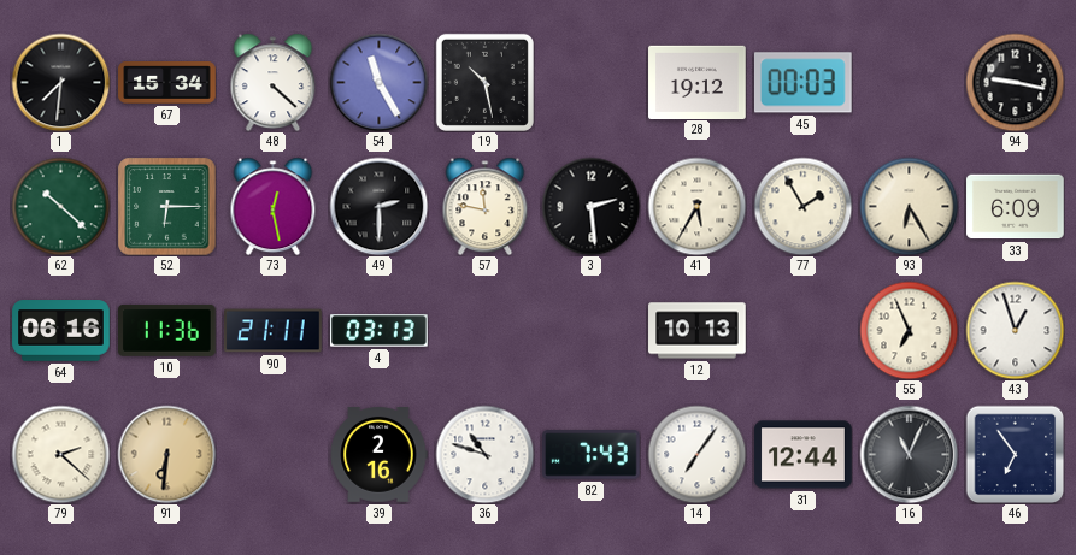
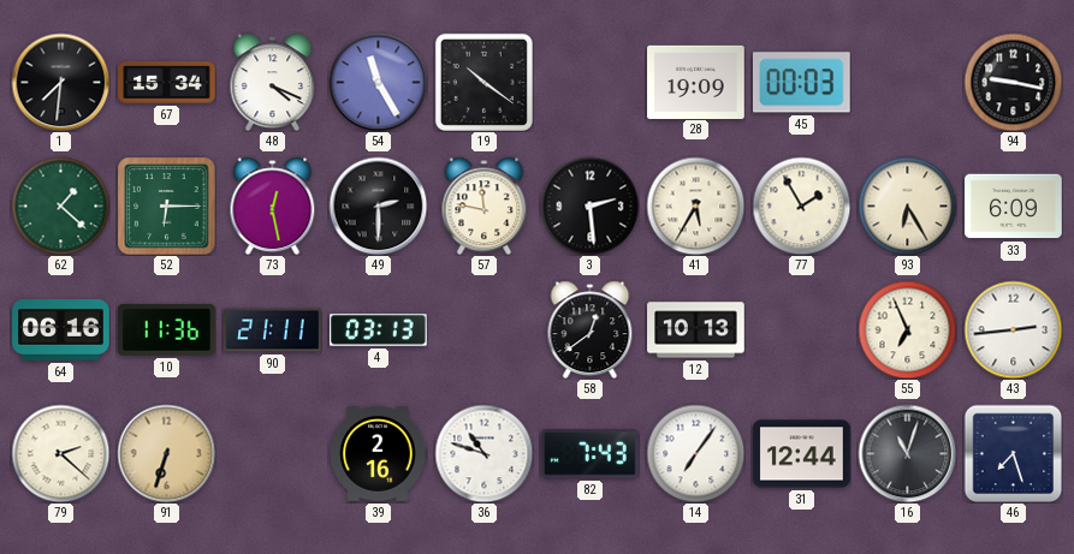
48: 4:22 -> 4:19
19: 10:28 -> 10:21
28: 19:12 -> 19:09
62: 10:22 -> 1:22
58: none -> 12:39
43: 12:57 -> 2:44
91: 6:31 -> 6:33
16: 11:04 -> 11:03
46: 6:54 -> 7:27
